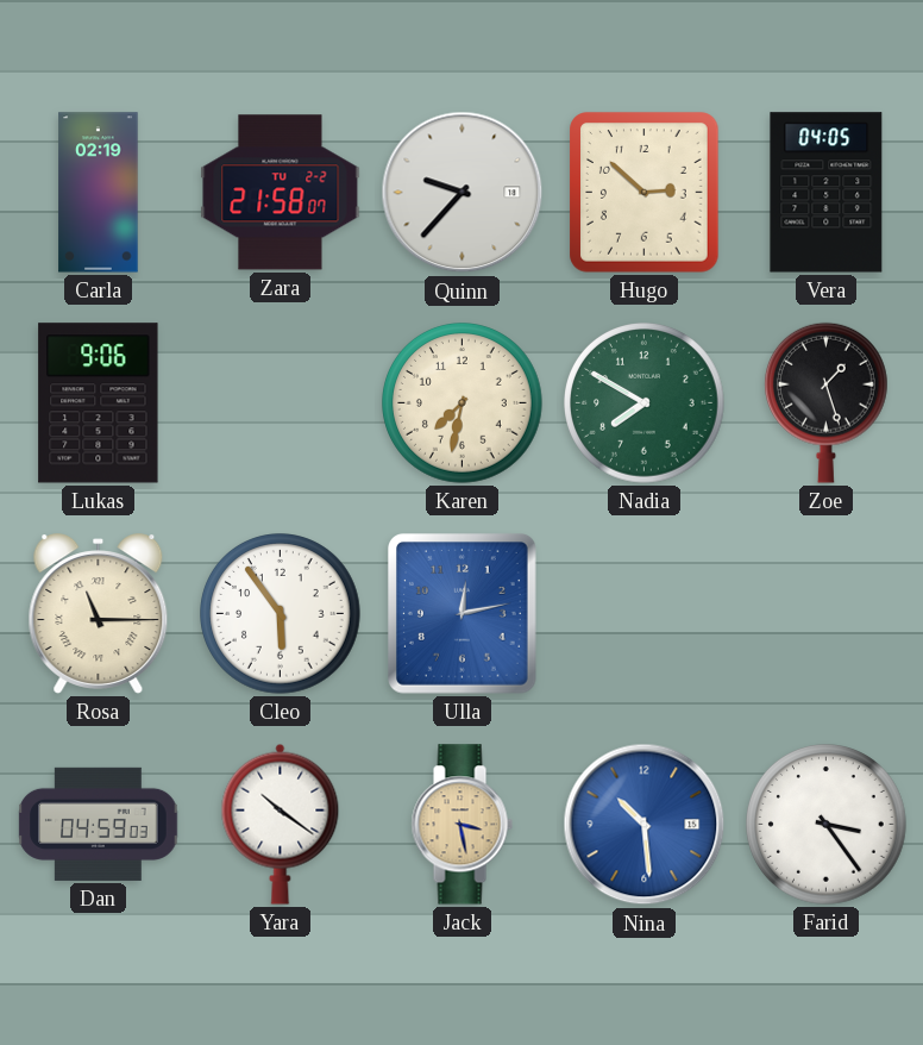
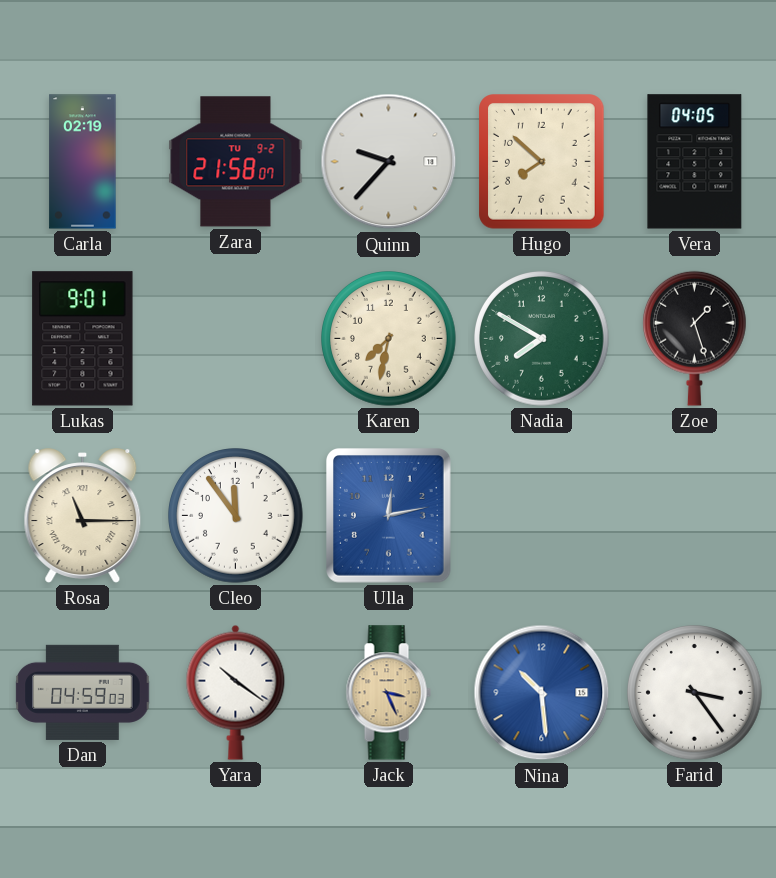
Zara date: TU 2-2 -> TU 9-2
Hugo: 2:52 -> 7:52
Lukas: 9:06 -> 9:01
Cleo: 5:54 -> 11:54
Jack: 3:28 -> 3:26
